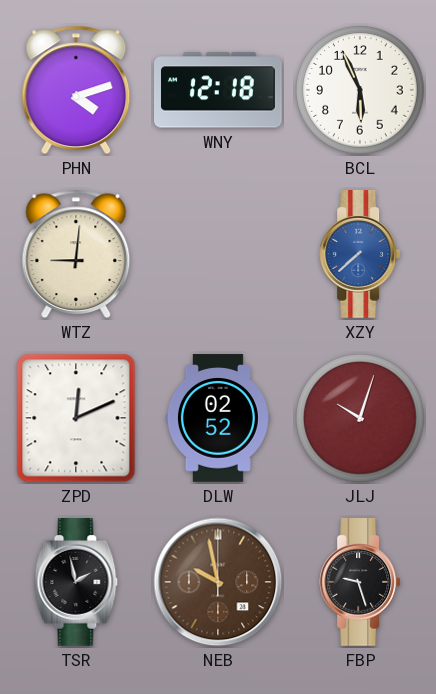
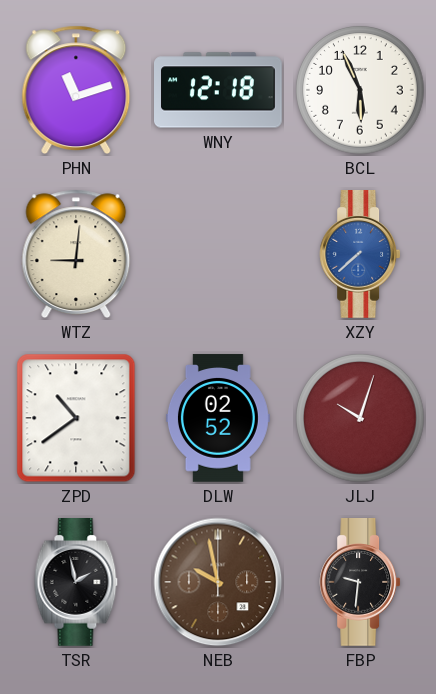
PHN: 4:12 -> 11:12
ZPD: 12:11 -> 10:39
FBP: 9:27 -> 9:31
